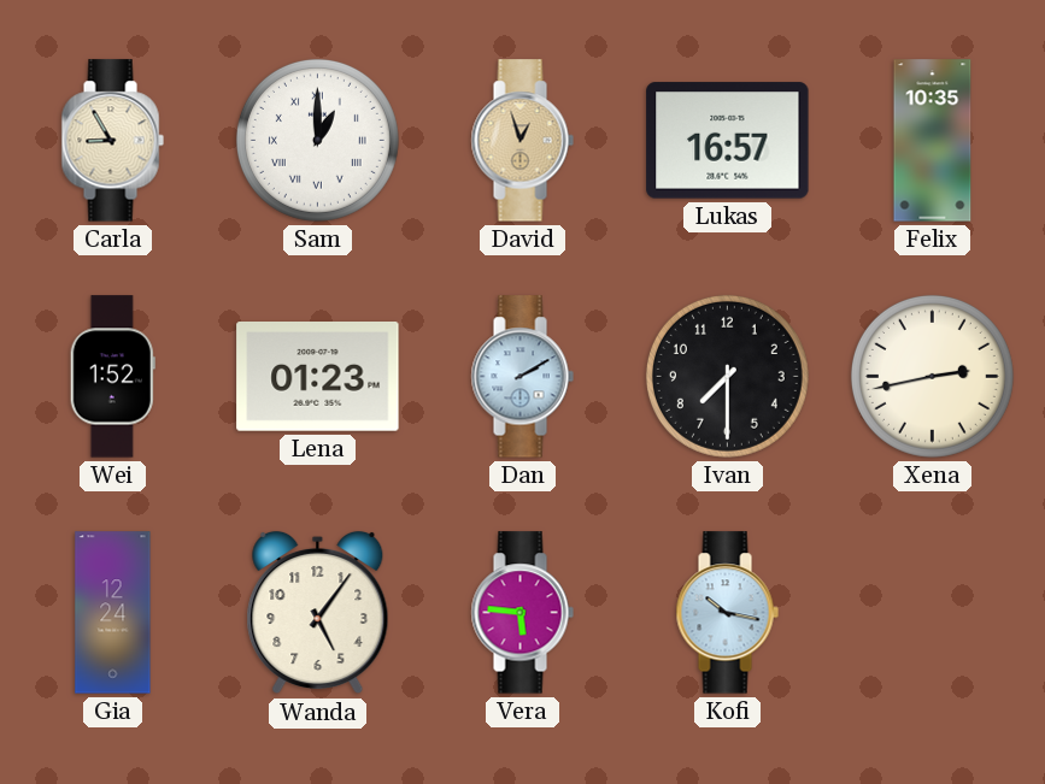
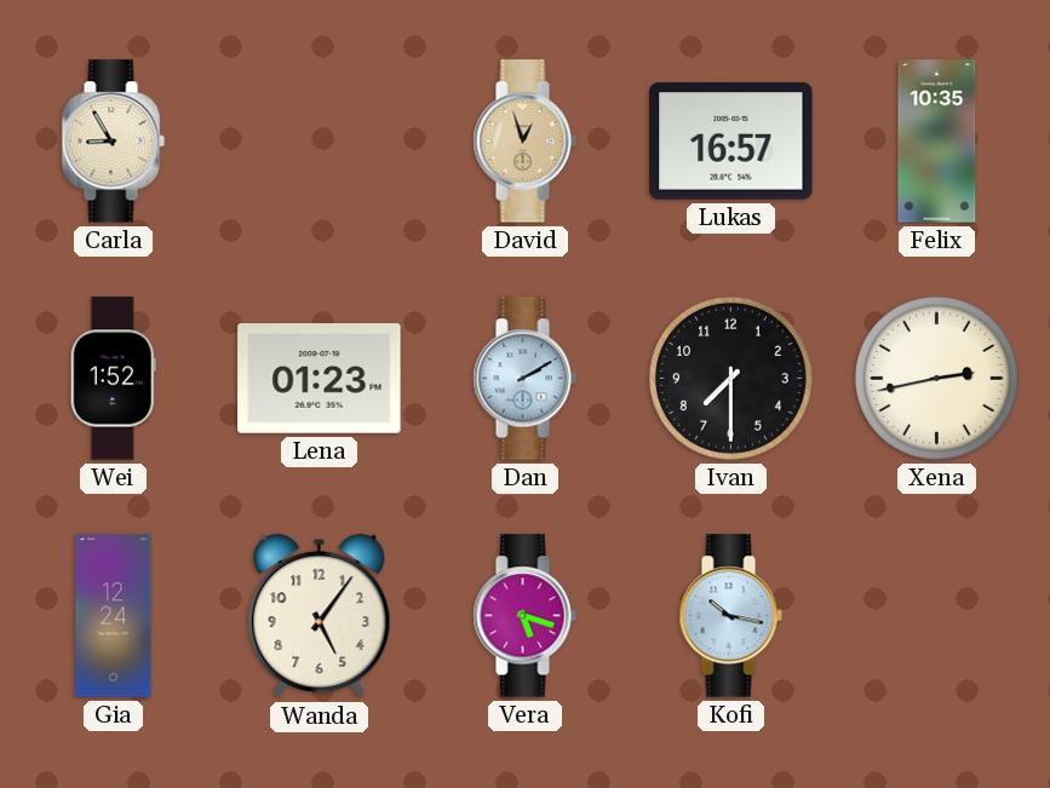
Sam: 1:00 -> none
Vera: 5:46 -> 5:18
